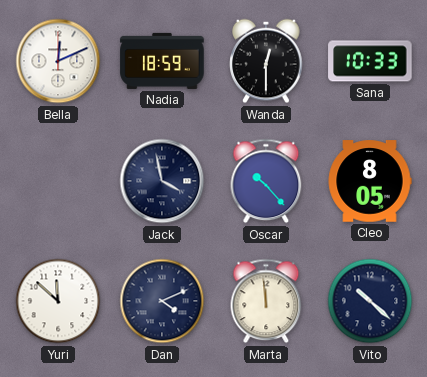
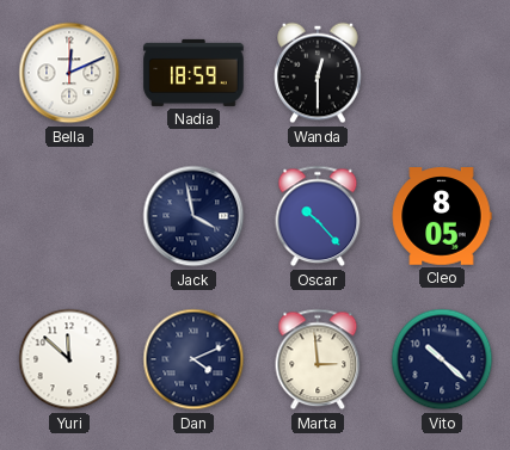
Sana: 10:33 -> none
Marta: 11:59 -> 2:59
